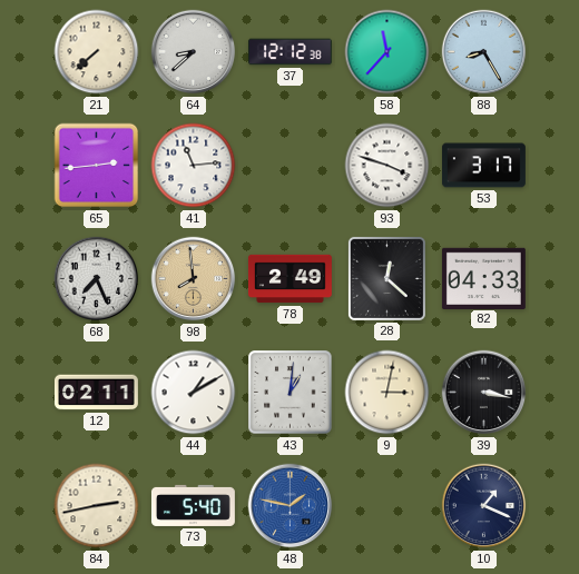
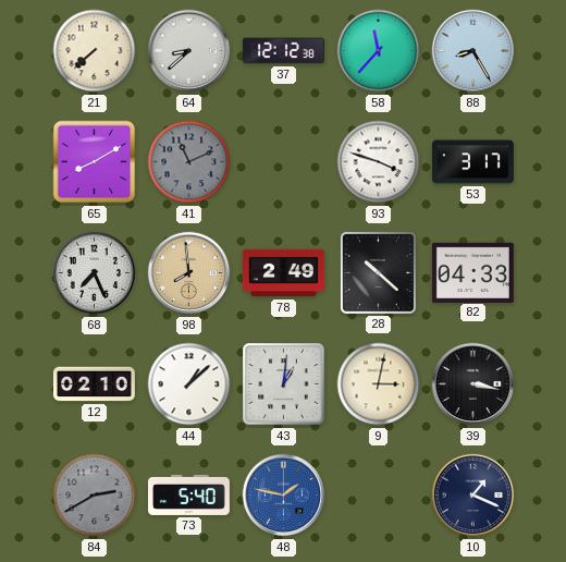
65: 2:44 -> 8:10
41: 11:14 -> 11:11
41 dial: white -> grey
28: 12:22 -> 10:22
12: 02:11 -> 02:10
44: 1:10 -> 1:08
84: 2:43 -> 2:40
84 dial: cream -> grey
